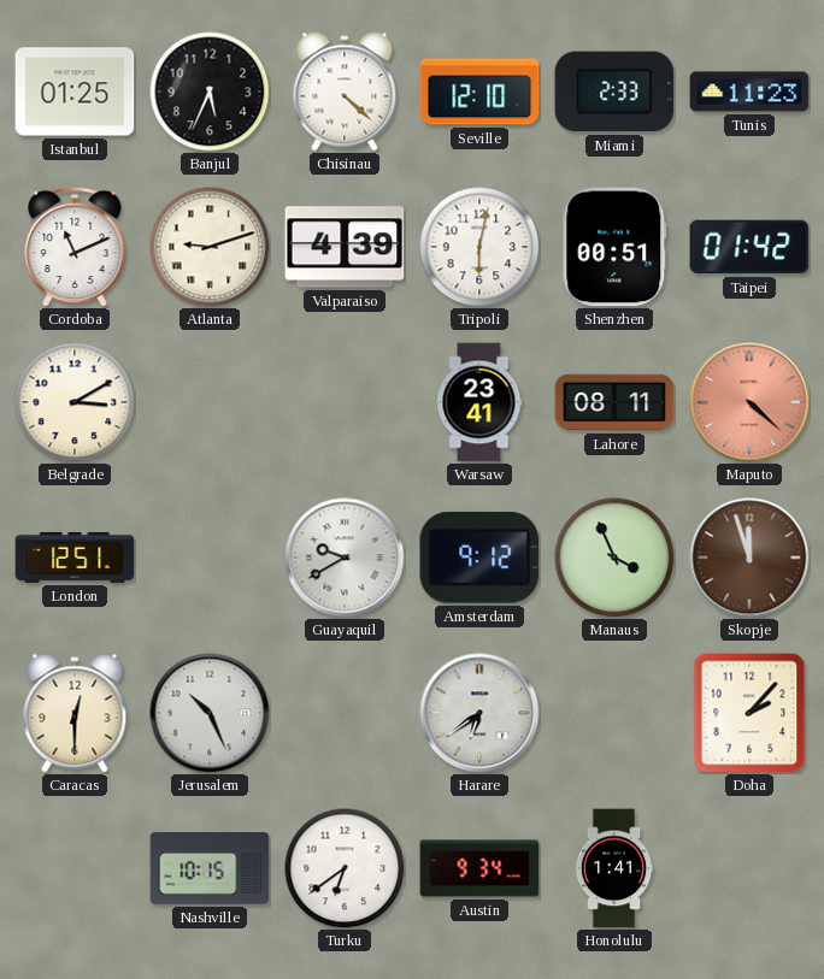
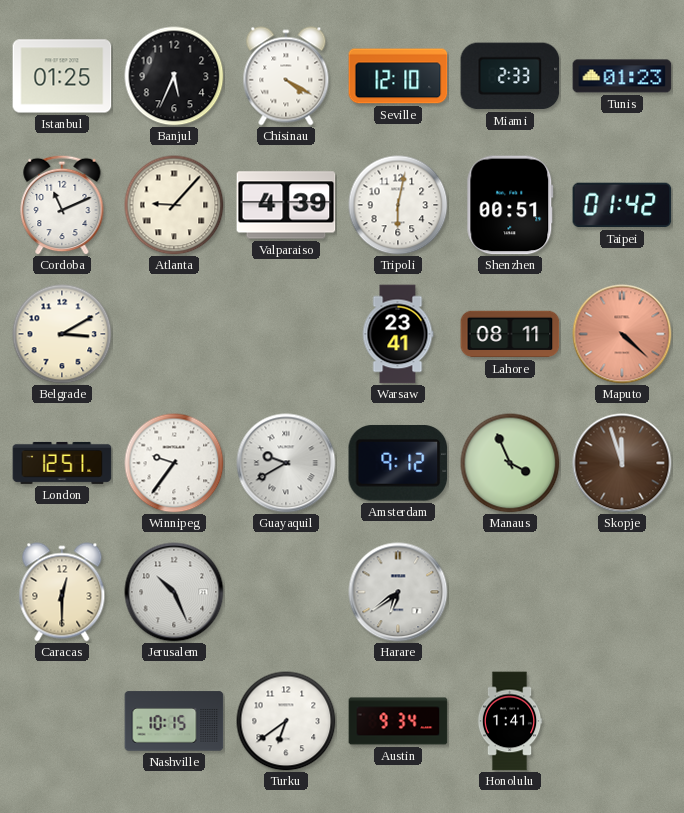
Chisinau: 4:22 -> 4:20
Tunis: 11:23 -> 01:23
Atlanta: 9:12 -> 9:07
Winnipeg: none -> 9:36
Doha: 2:07 -> none
